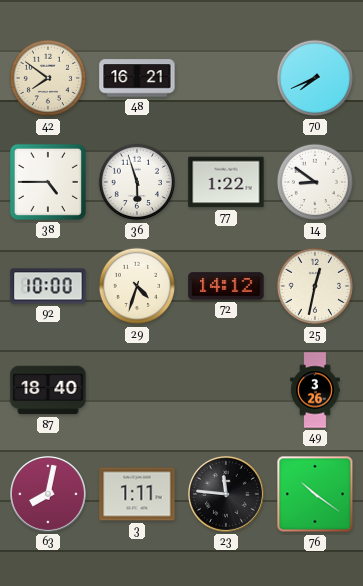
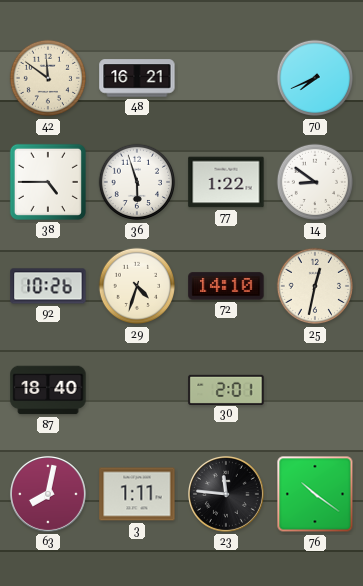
42: 7:51 -> 11:51
92: 10:00 -> 10:26
72: 14:12 -> 14:10
30: none -> 2:01
49: 3:26 -> none
